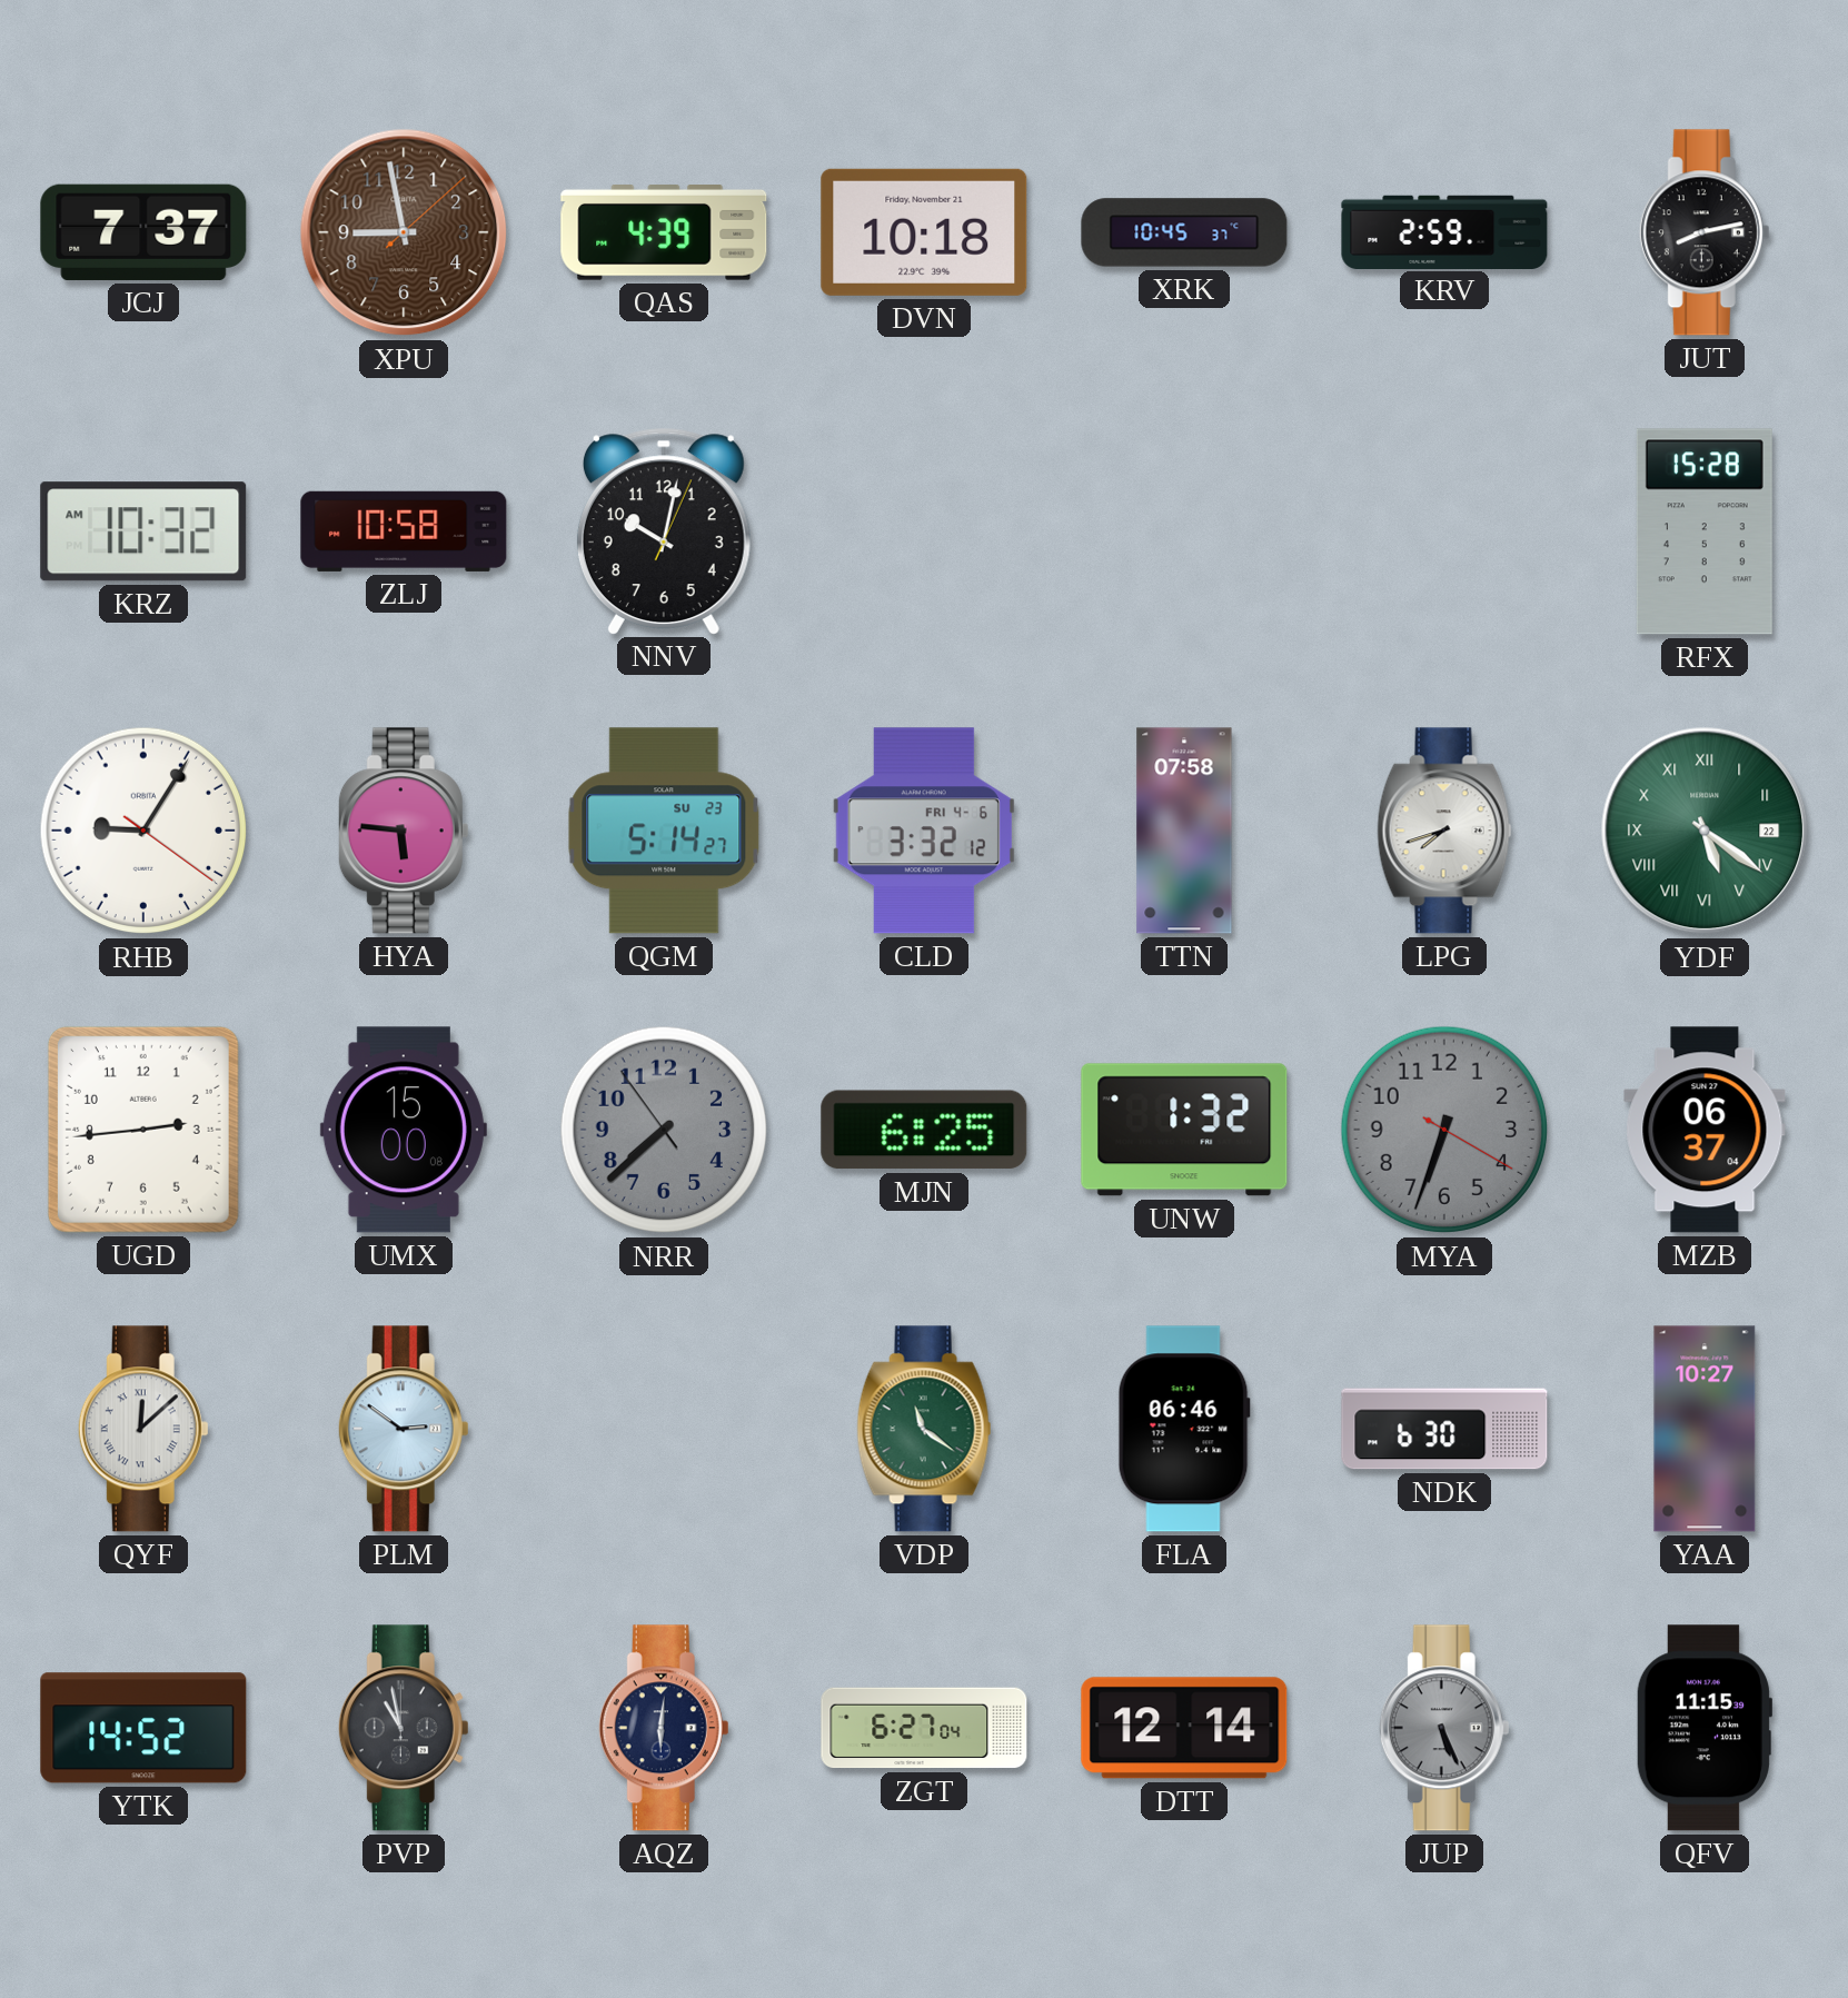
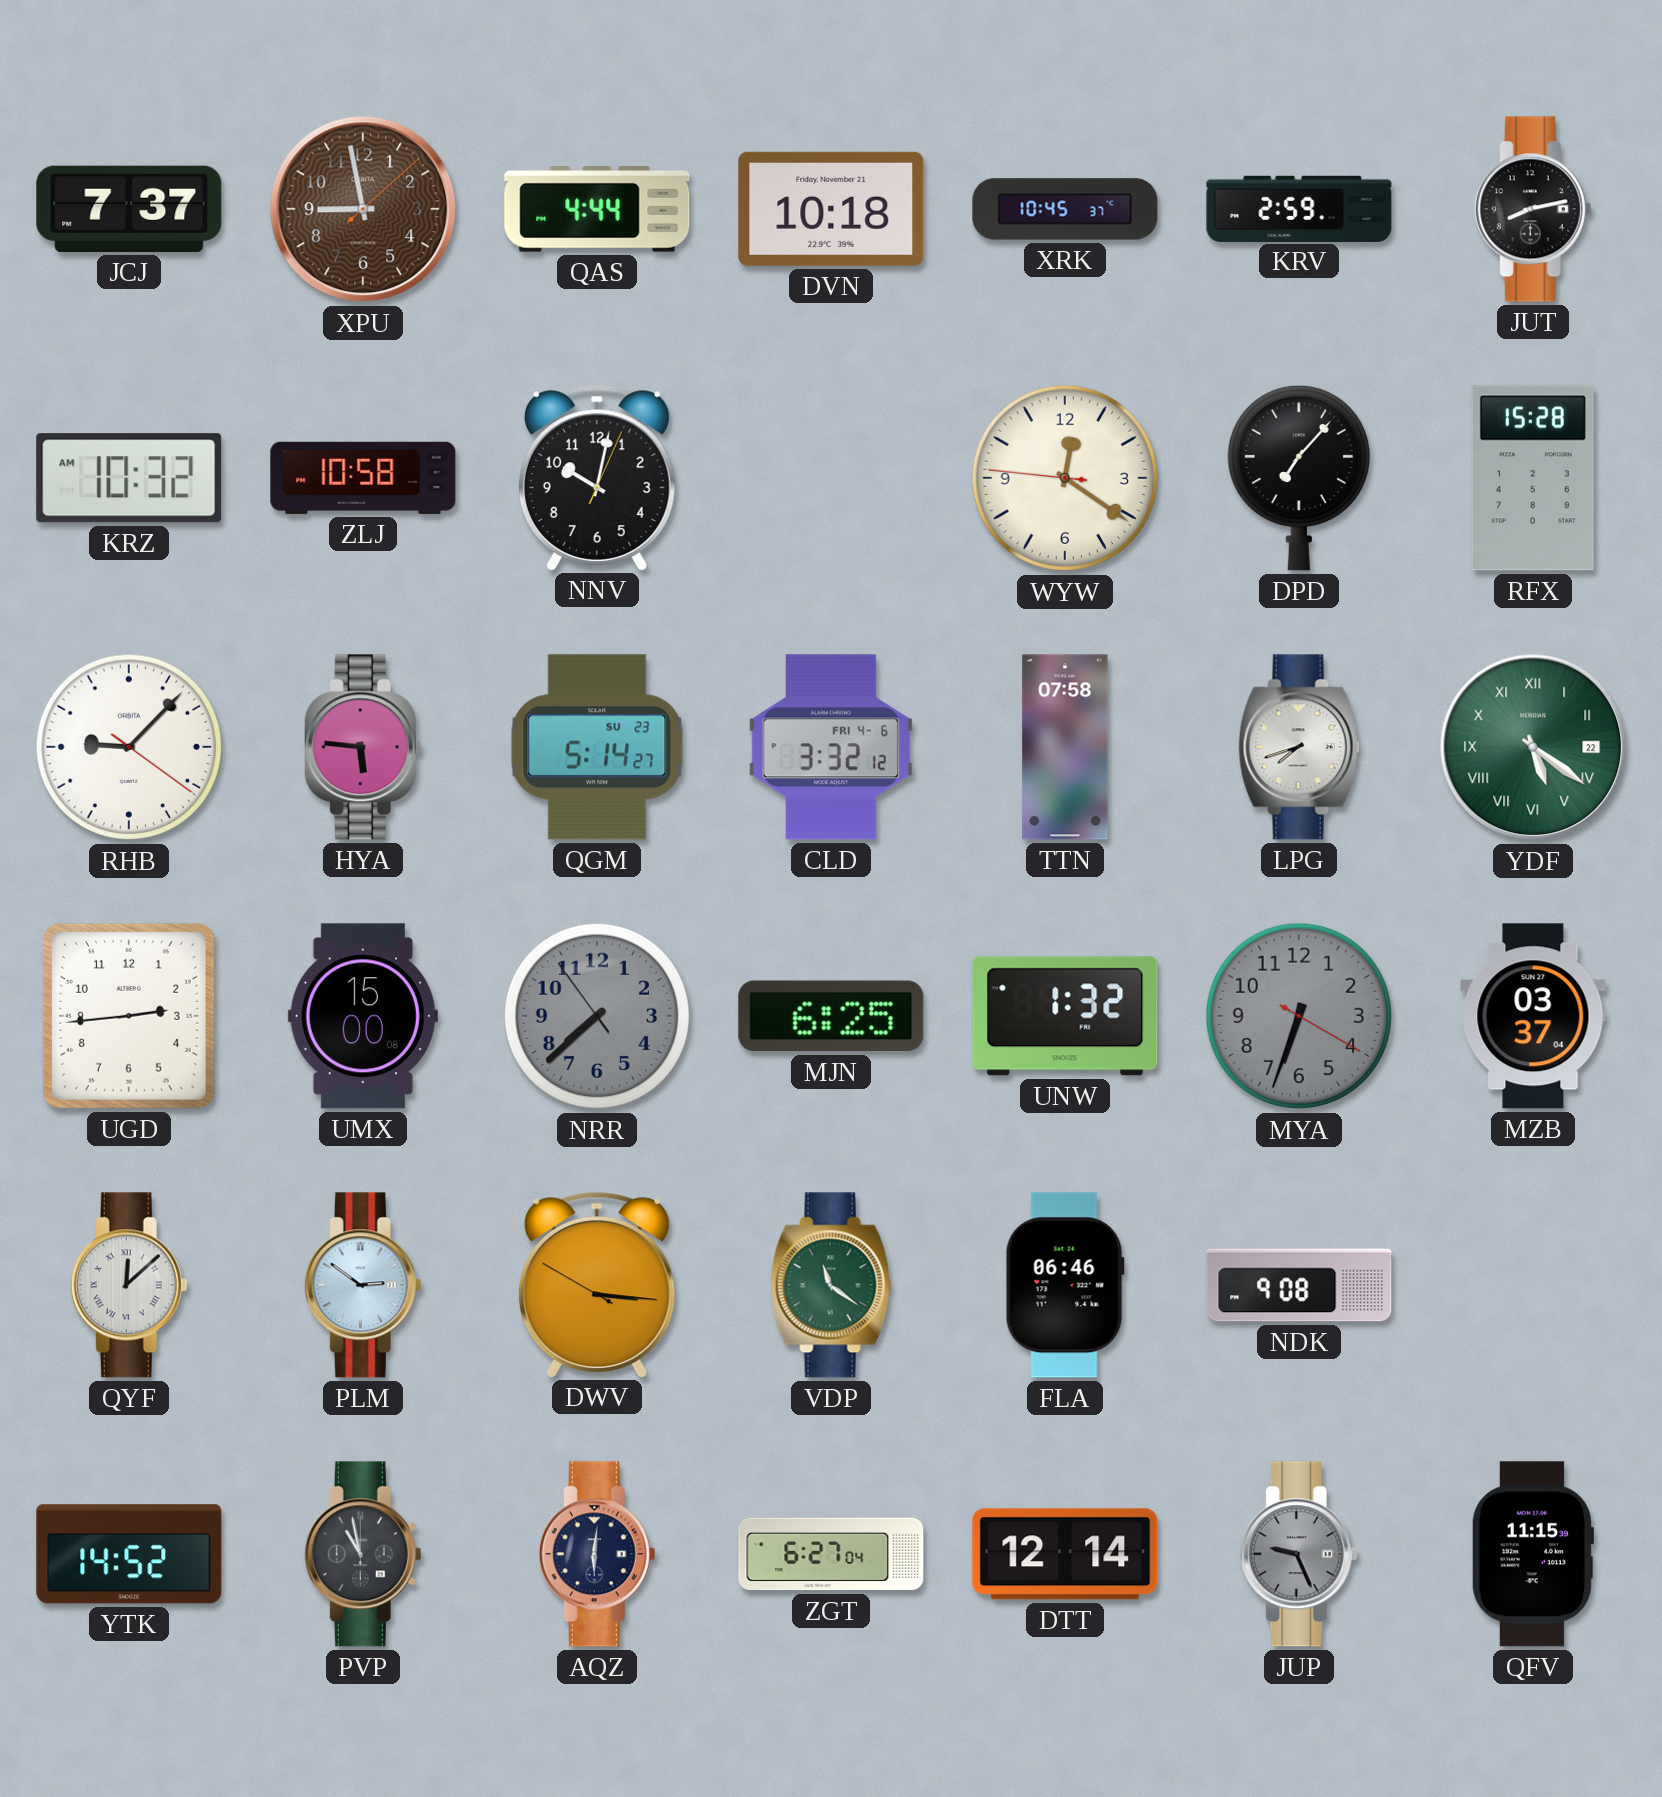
QAS: 4:39 -> 4:44
WYW: none -> 12:20
DPD: none -> 7:07
RHB: 9:05 -> 9:07
MZB: 06:37 -> 03:37
DWV: none -> 3:15
NDK: 6:30 -> 9:08
YAA: 10:27 -> none
JUP: 5:26 -> 9:26
